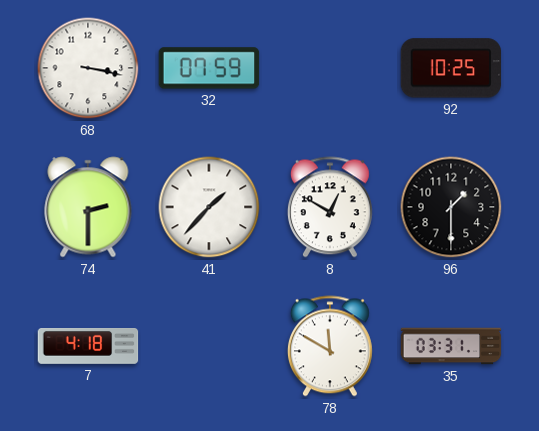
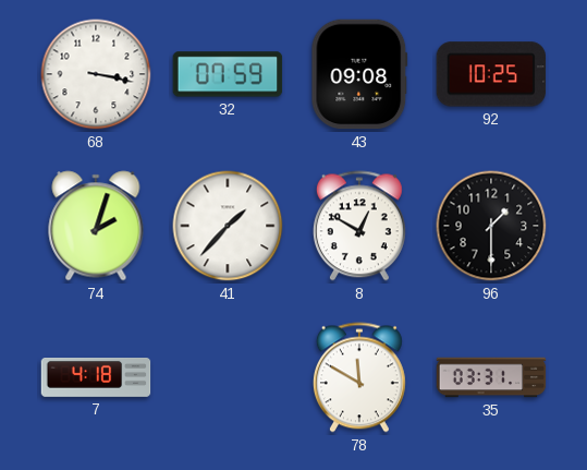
43: none -> 09:08
74: 2:30 -> 2:03
